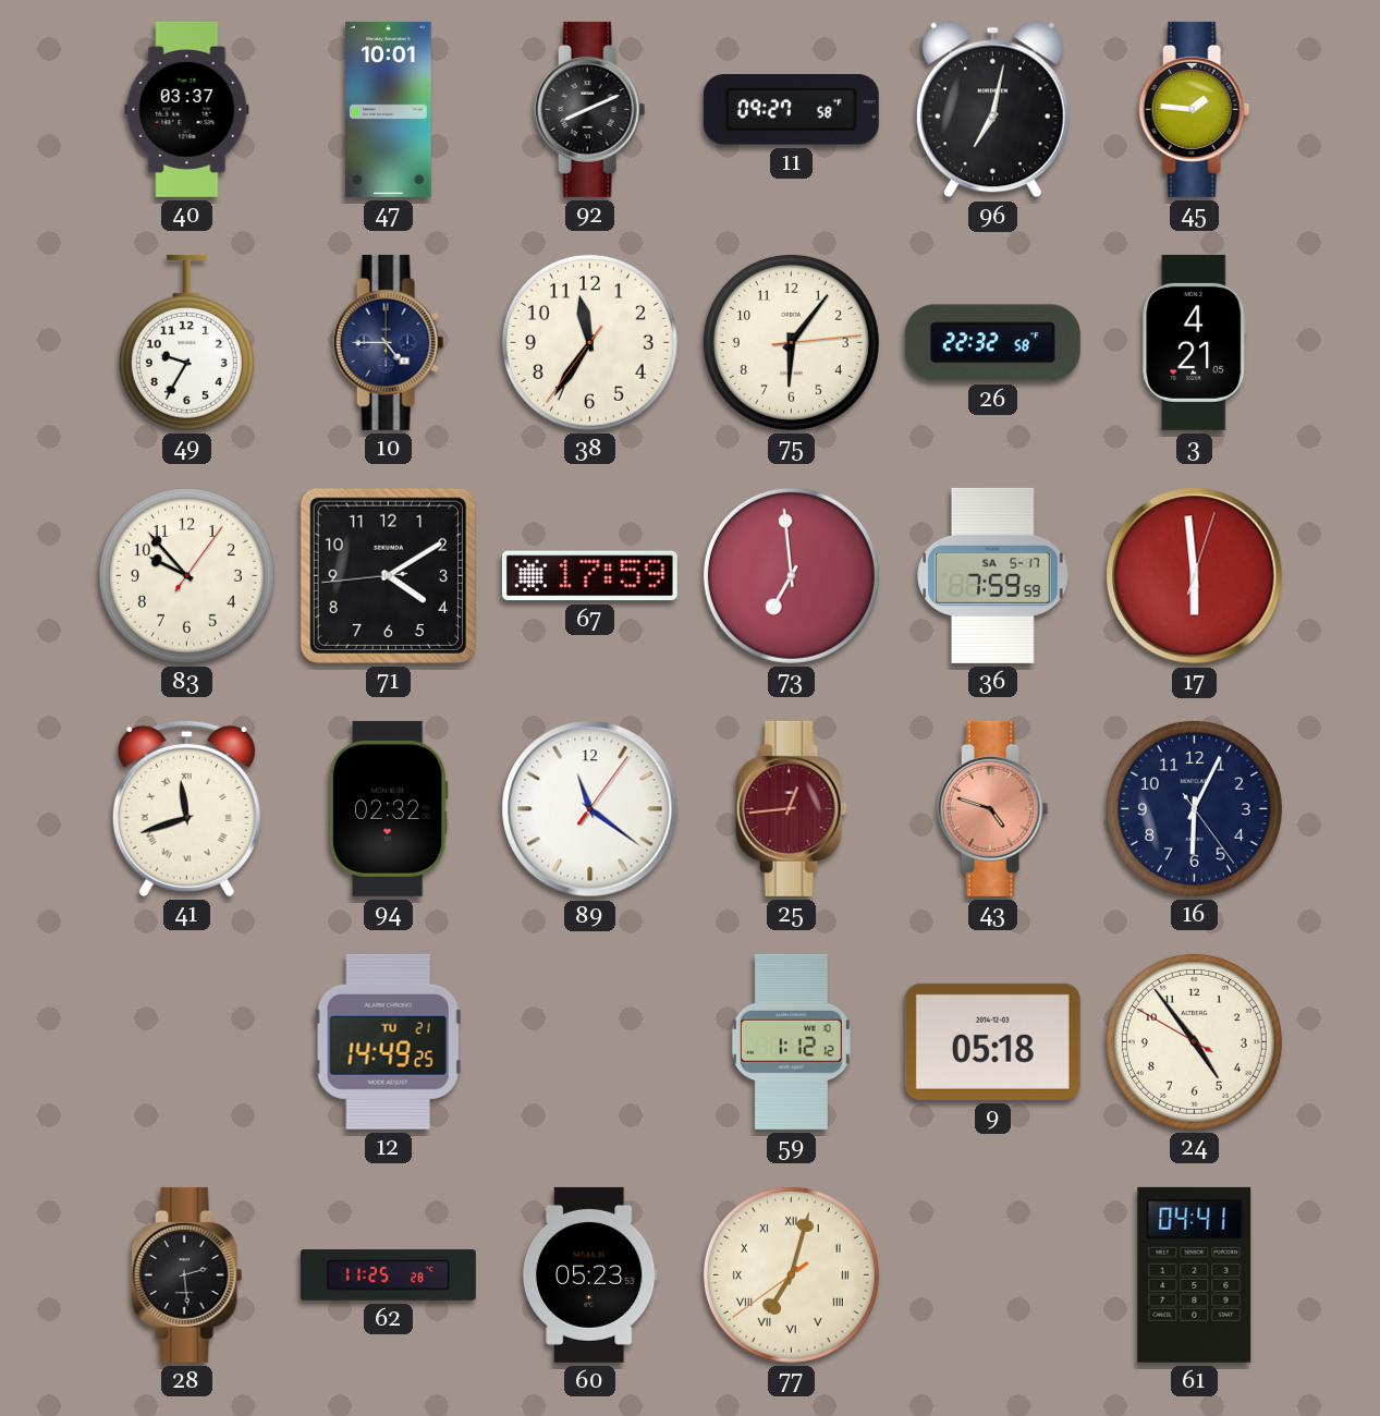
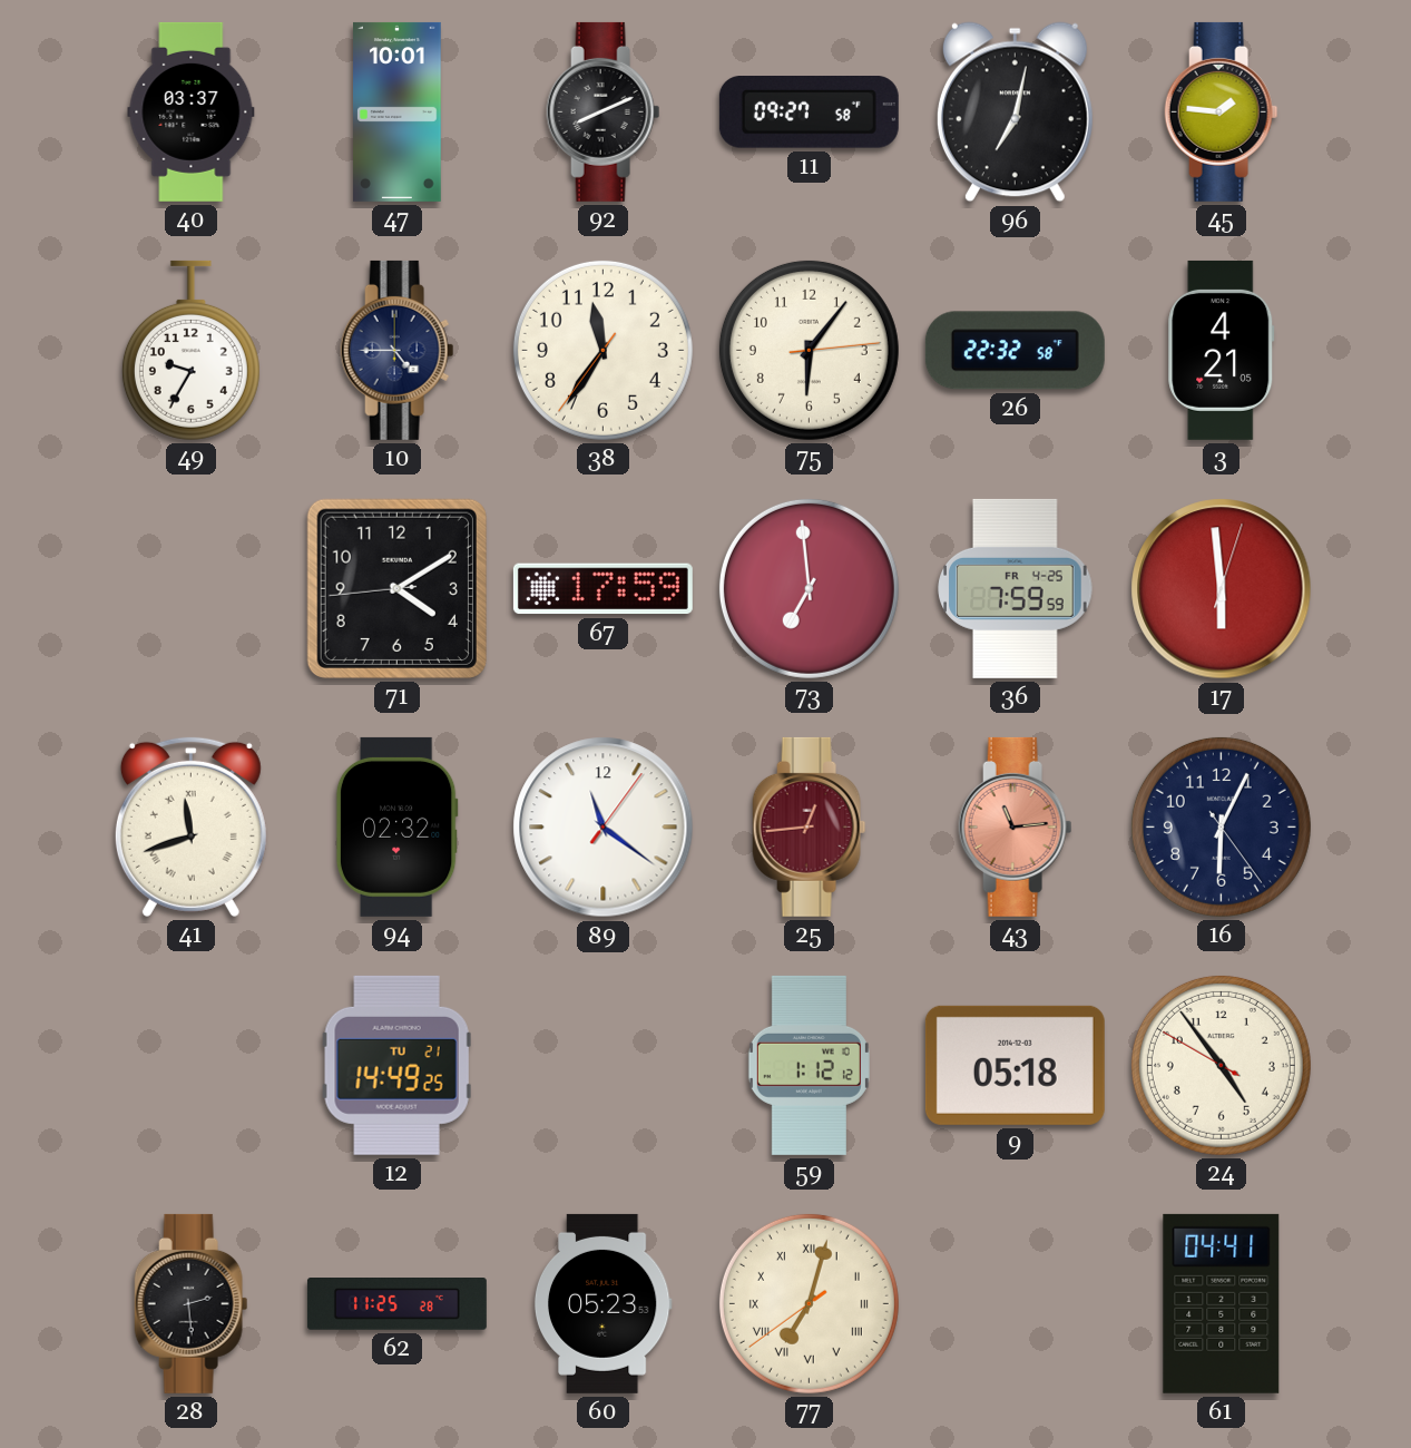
83: 9:53 -> none
36 date: SA 5-17 -> FR 4-25
43: 4:48 -> 11:14
